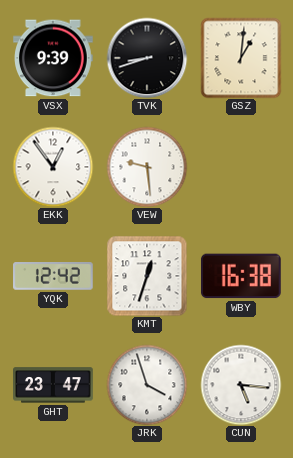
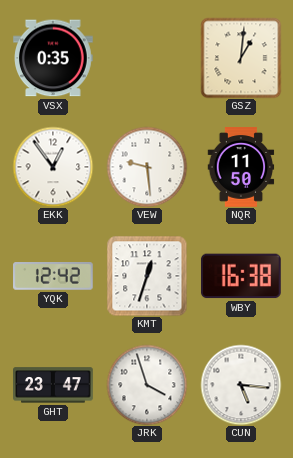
VSX: 9:39 -> 0:35
TVK: 8:42 -> none
NQR: none -> 11:50
